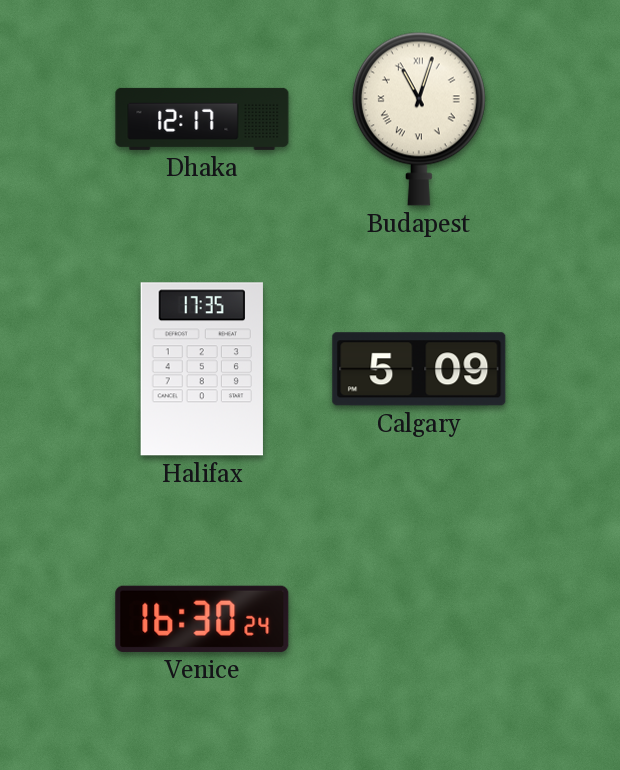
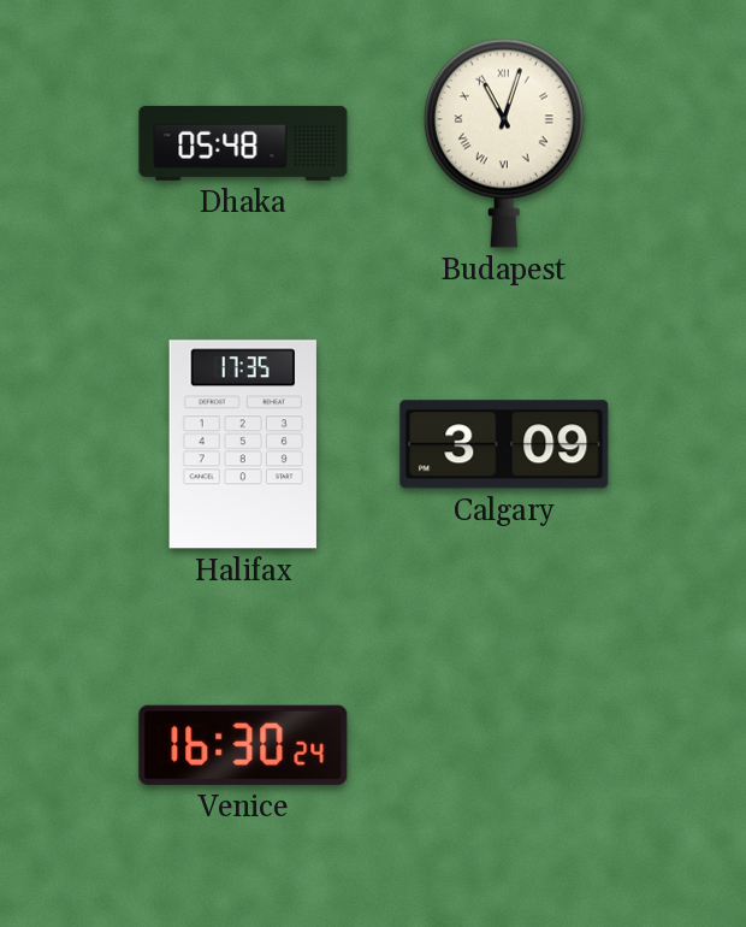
Dhaka: 12:17 -> 05:48
Calgary: 5:09 -> 3:09
